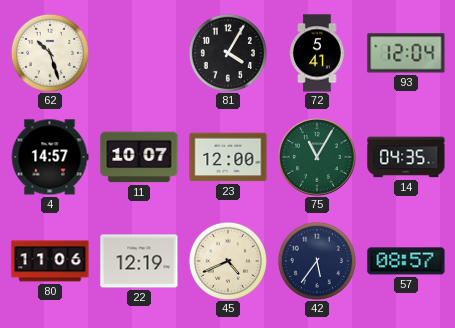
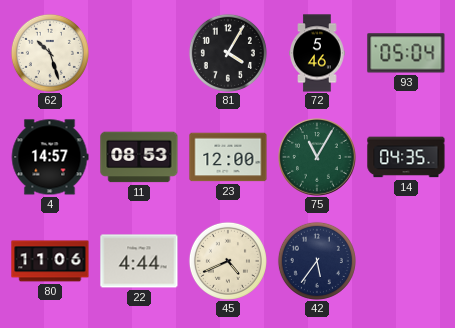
72: 5:41 -> 5:46
93: 12:04 -> 05:04
11: 10:07 -> 08:53
22: 12:19 -> 4:44
57: 08:57 -> none
